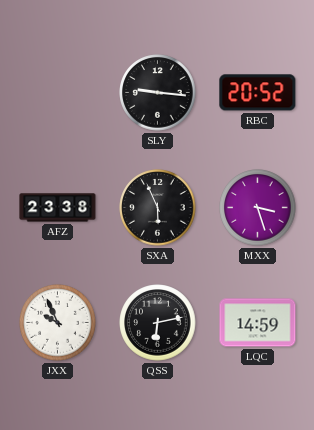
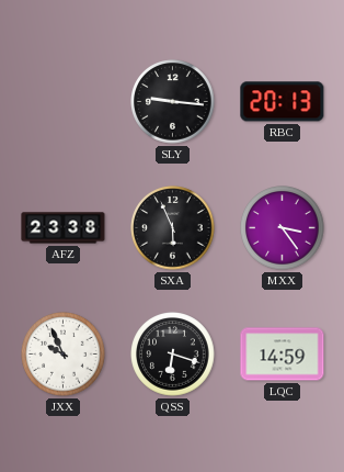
RBC: 20:52 -> 20:13
MXX: 3:27 -> 3:24
QSS: 6:13 -> 6:18
